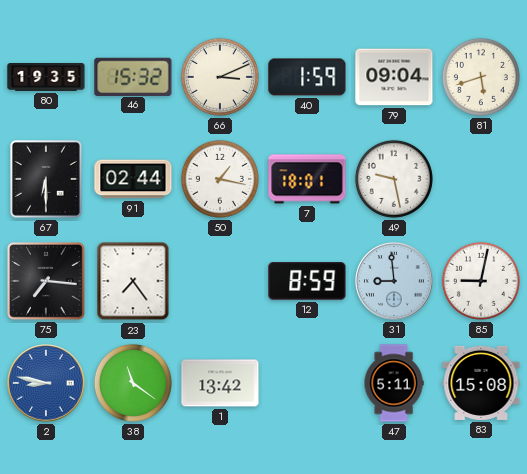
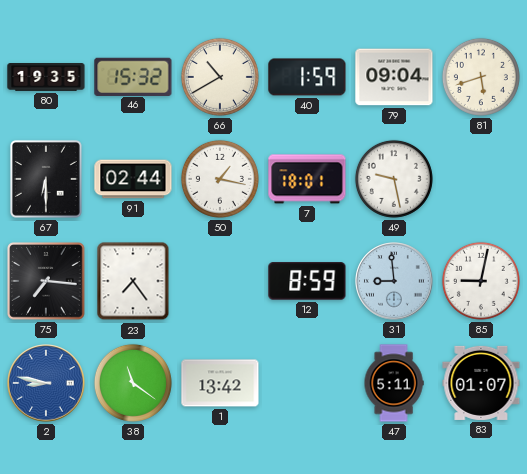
66: 3:11 -> 10:40
83: 15:08 -> 01:07
